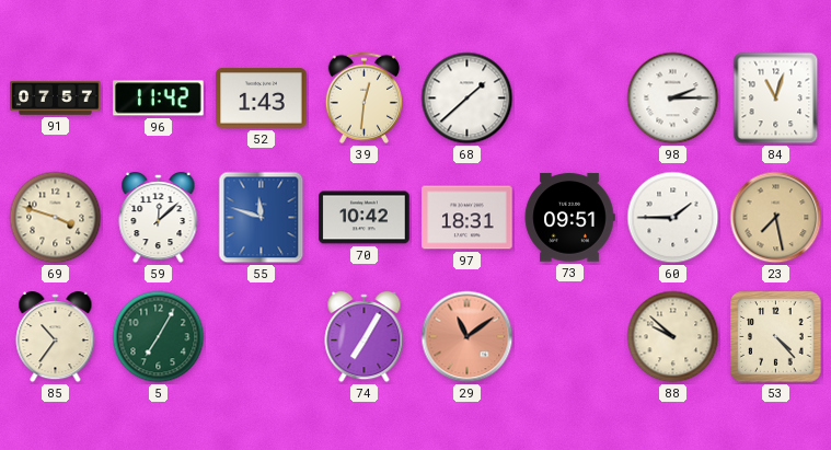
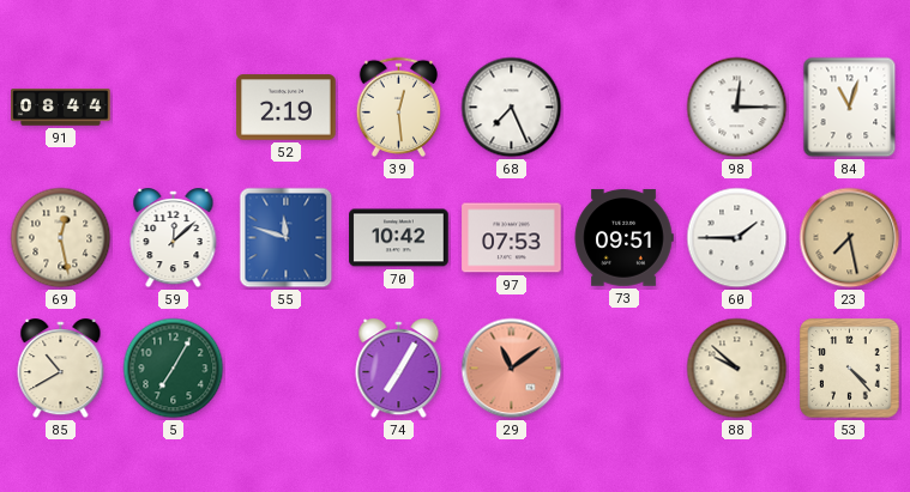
91: 07:57 -> 08:44
96: 11:42 -> none
52: 1:43 -> 2:19
39: 12:31 -> 12:29
68: 1:38 -> 7:26
98: 2:15 -> 12:15
69: 3:48 -> 12:28
97: 18:31 -> 07:53
85: 10:36 -> 10:40
